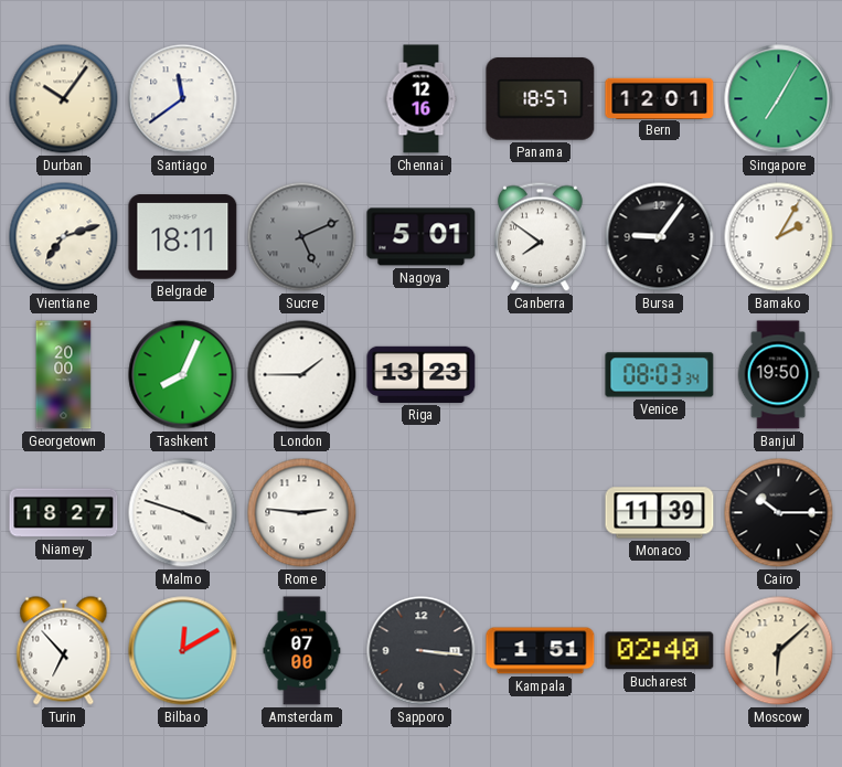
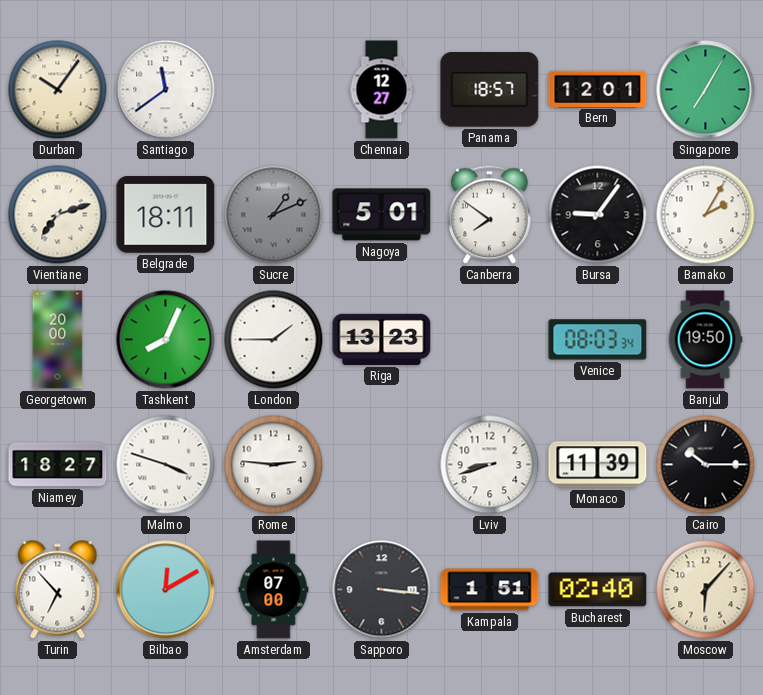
Chennai: 12:16 -> 12:27
Sucre: 5:11 -> 1:11
Lviv: none -> 8:42
Moscow: 6:08 -> 6:07
